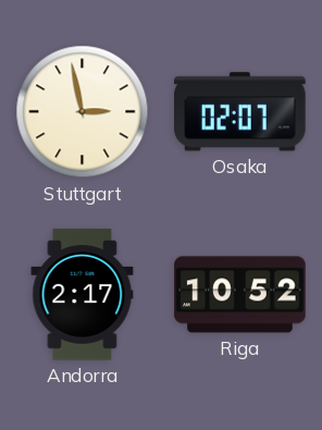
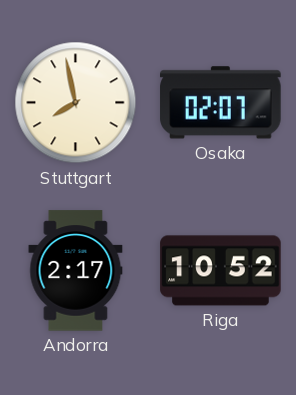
Stuttgart: 2:58 -> 7:58
